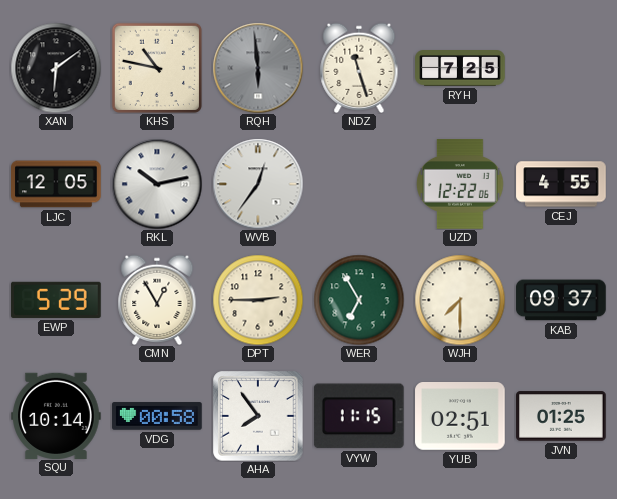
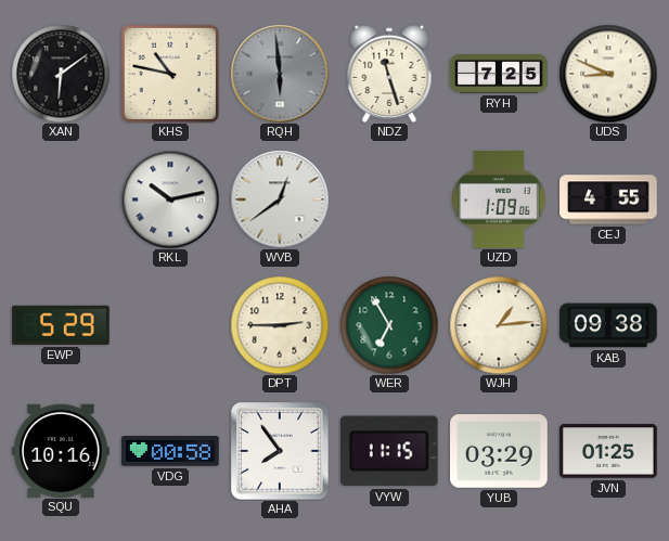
UDS: none -> 8:49
LJC: 12:05 -> none
WVB: 12:36 -> 12:39
UZD: 12:22 -> 1:09
CMN: 12:55 -> none
WJH: 7:30 -> 1:14
KAB: 09:37 -> 09:38
SQU: 10:14 -> 10:16
YUB: 02:51 -> 03:29
